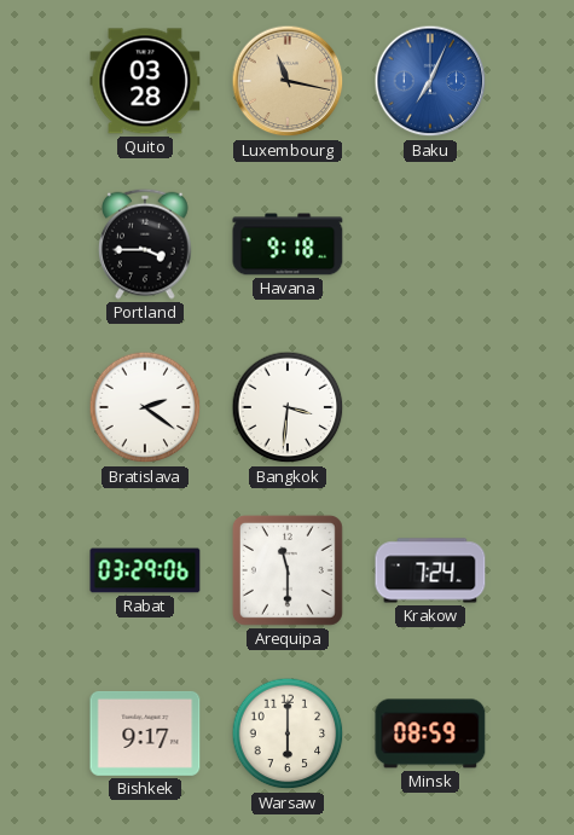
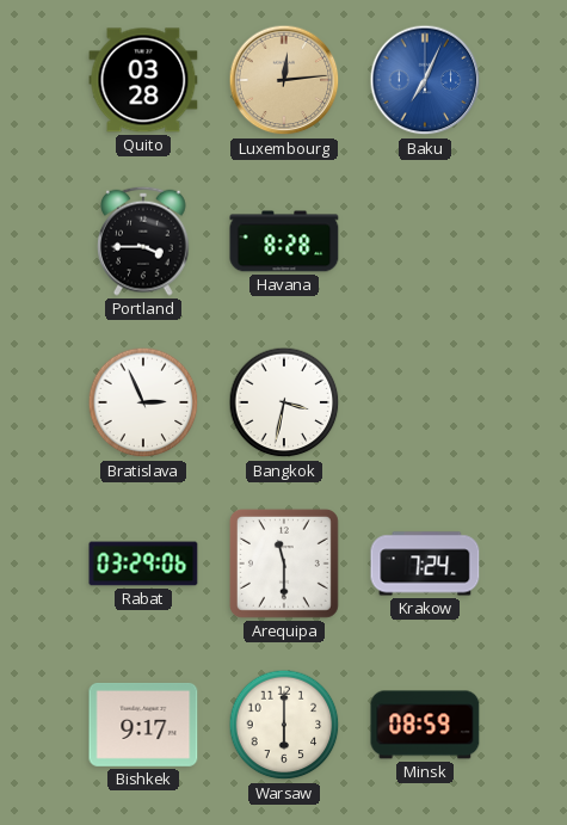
Luxembourg: 11:17 -> 12:14
Havana: 9:18 -> 8:28
Bratislava: 2:21 -> 2:56
Bangkok: 3:31 -> 3:32
